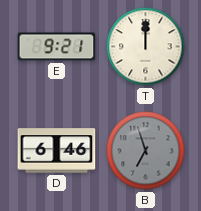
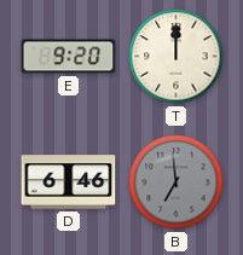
E: 9:21 -> 9:20
B: 6:57 -> 6:59
